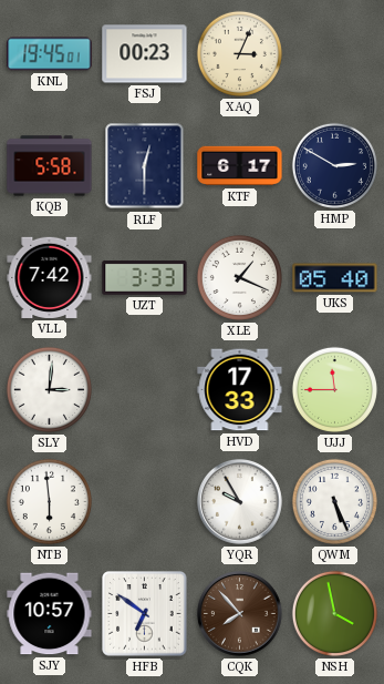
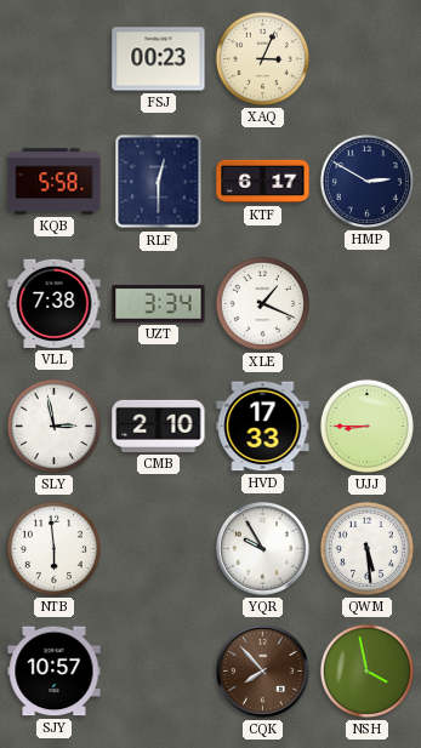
KNL: 19:45 -> none
VLL: 7:42 -> 7:38
UZT: 3:33 -> 3:34
UKS: 05:40 -> none
SLY: 3:01 -> 2:58
CMB: none -> 2:10
UJJ: 11:45 -> 8:45
QWM: 5:26 -> 5:29
HFB: 6:51 -> none
